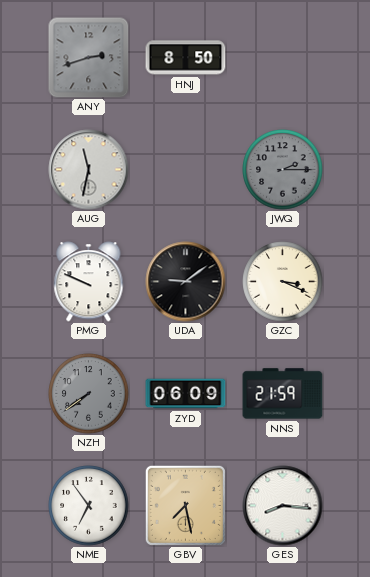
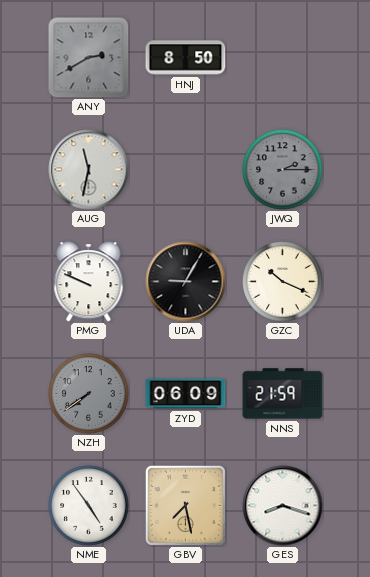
ANY: 2:42 -> 2:40
UDA: 9:09 -> 9:05
GZC: 3:19 -> 10:19
NME: 6:54 -> 4:54
GES: 8:16 -> 8:18
